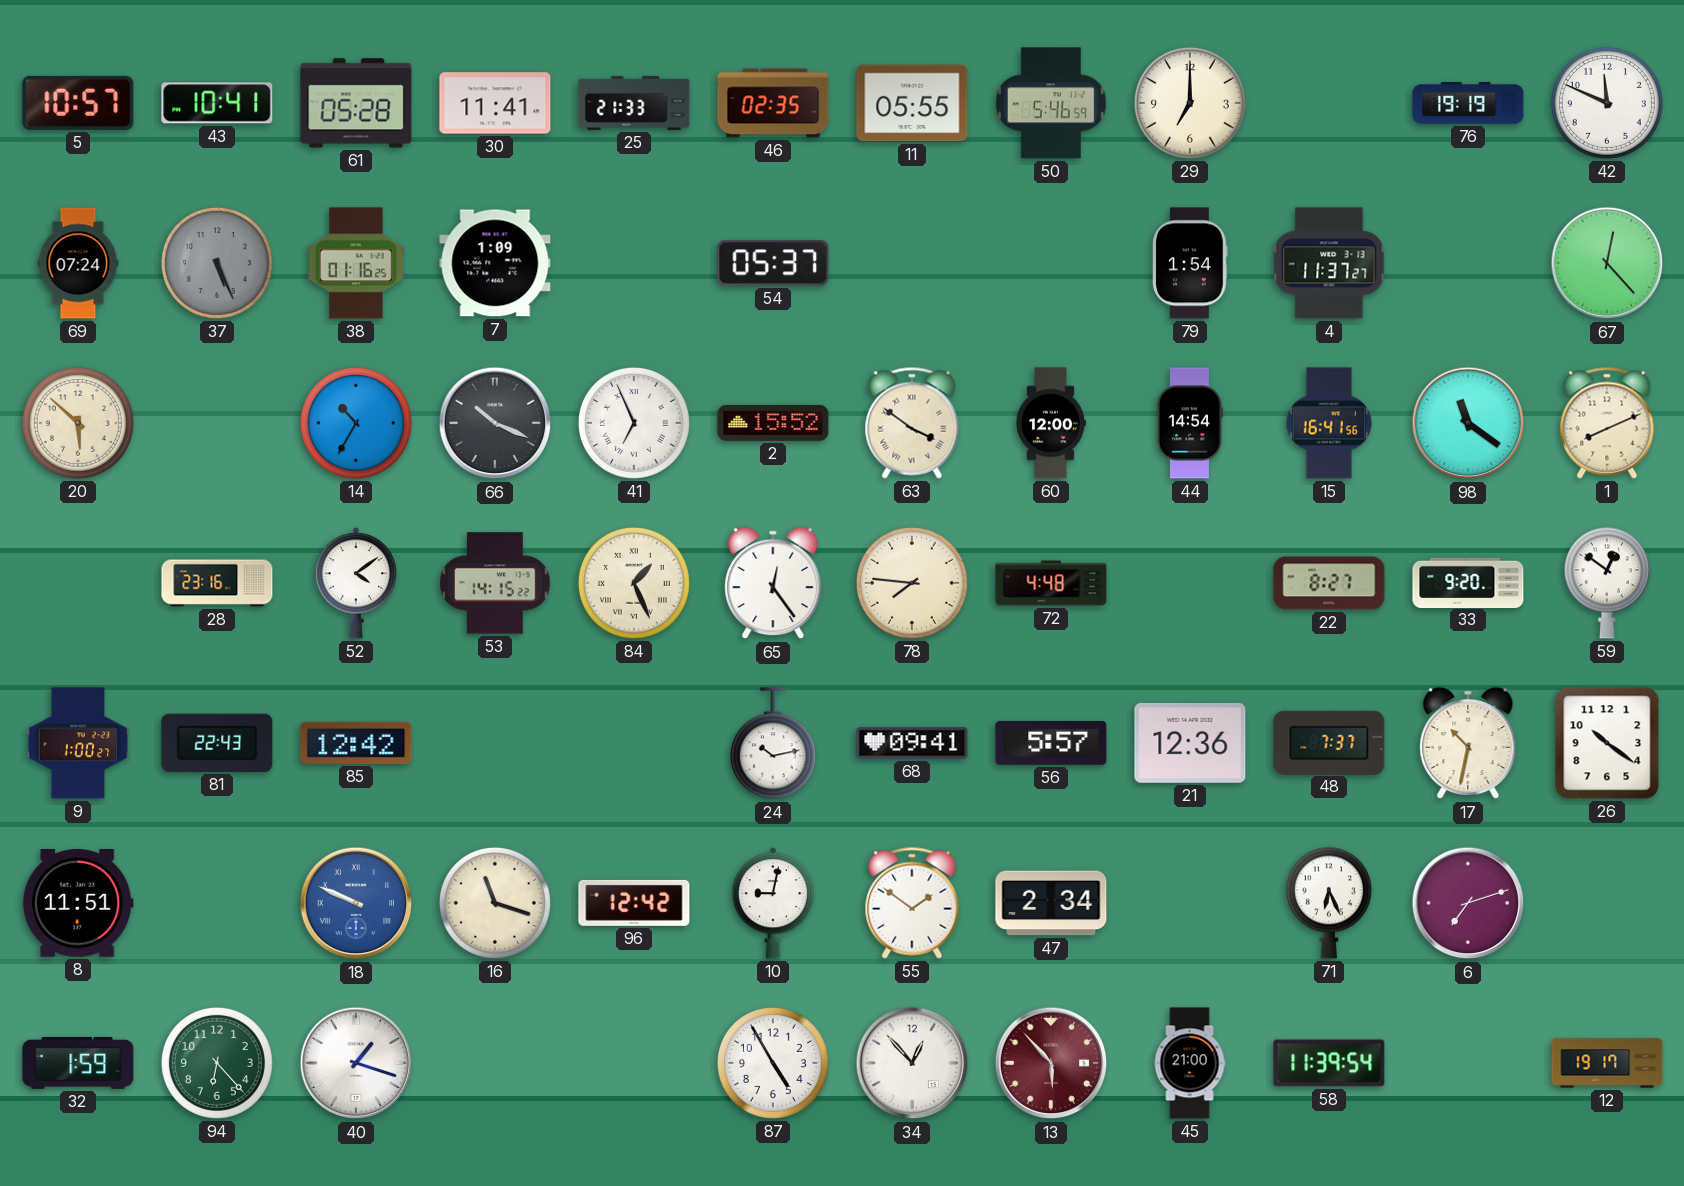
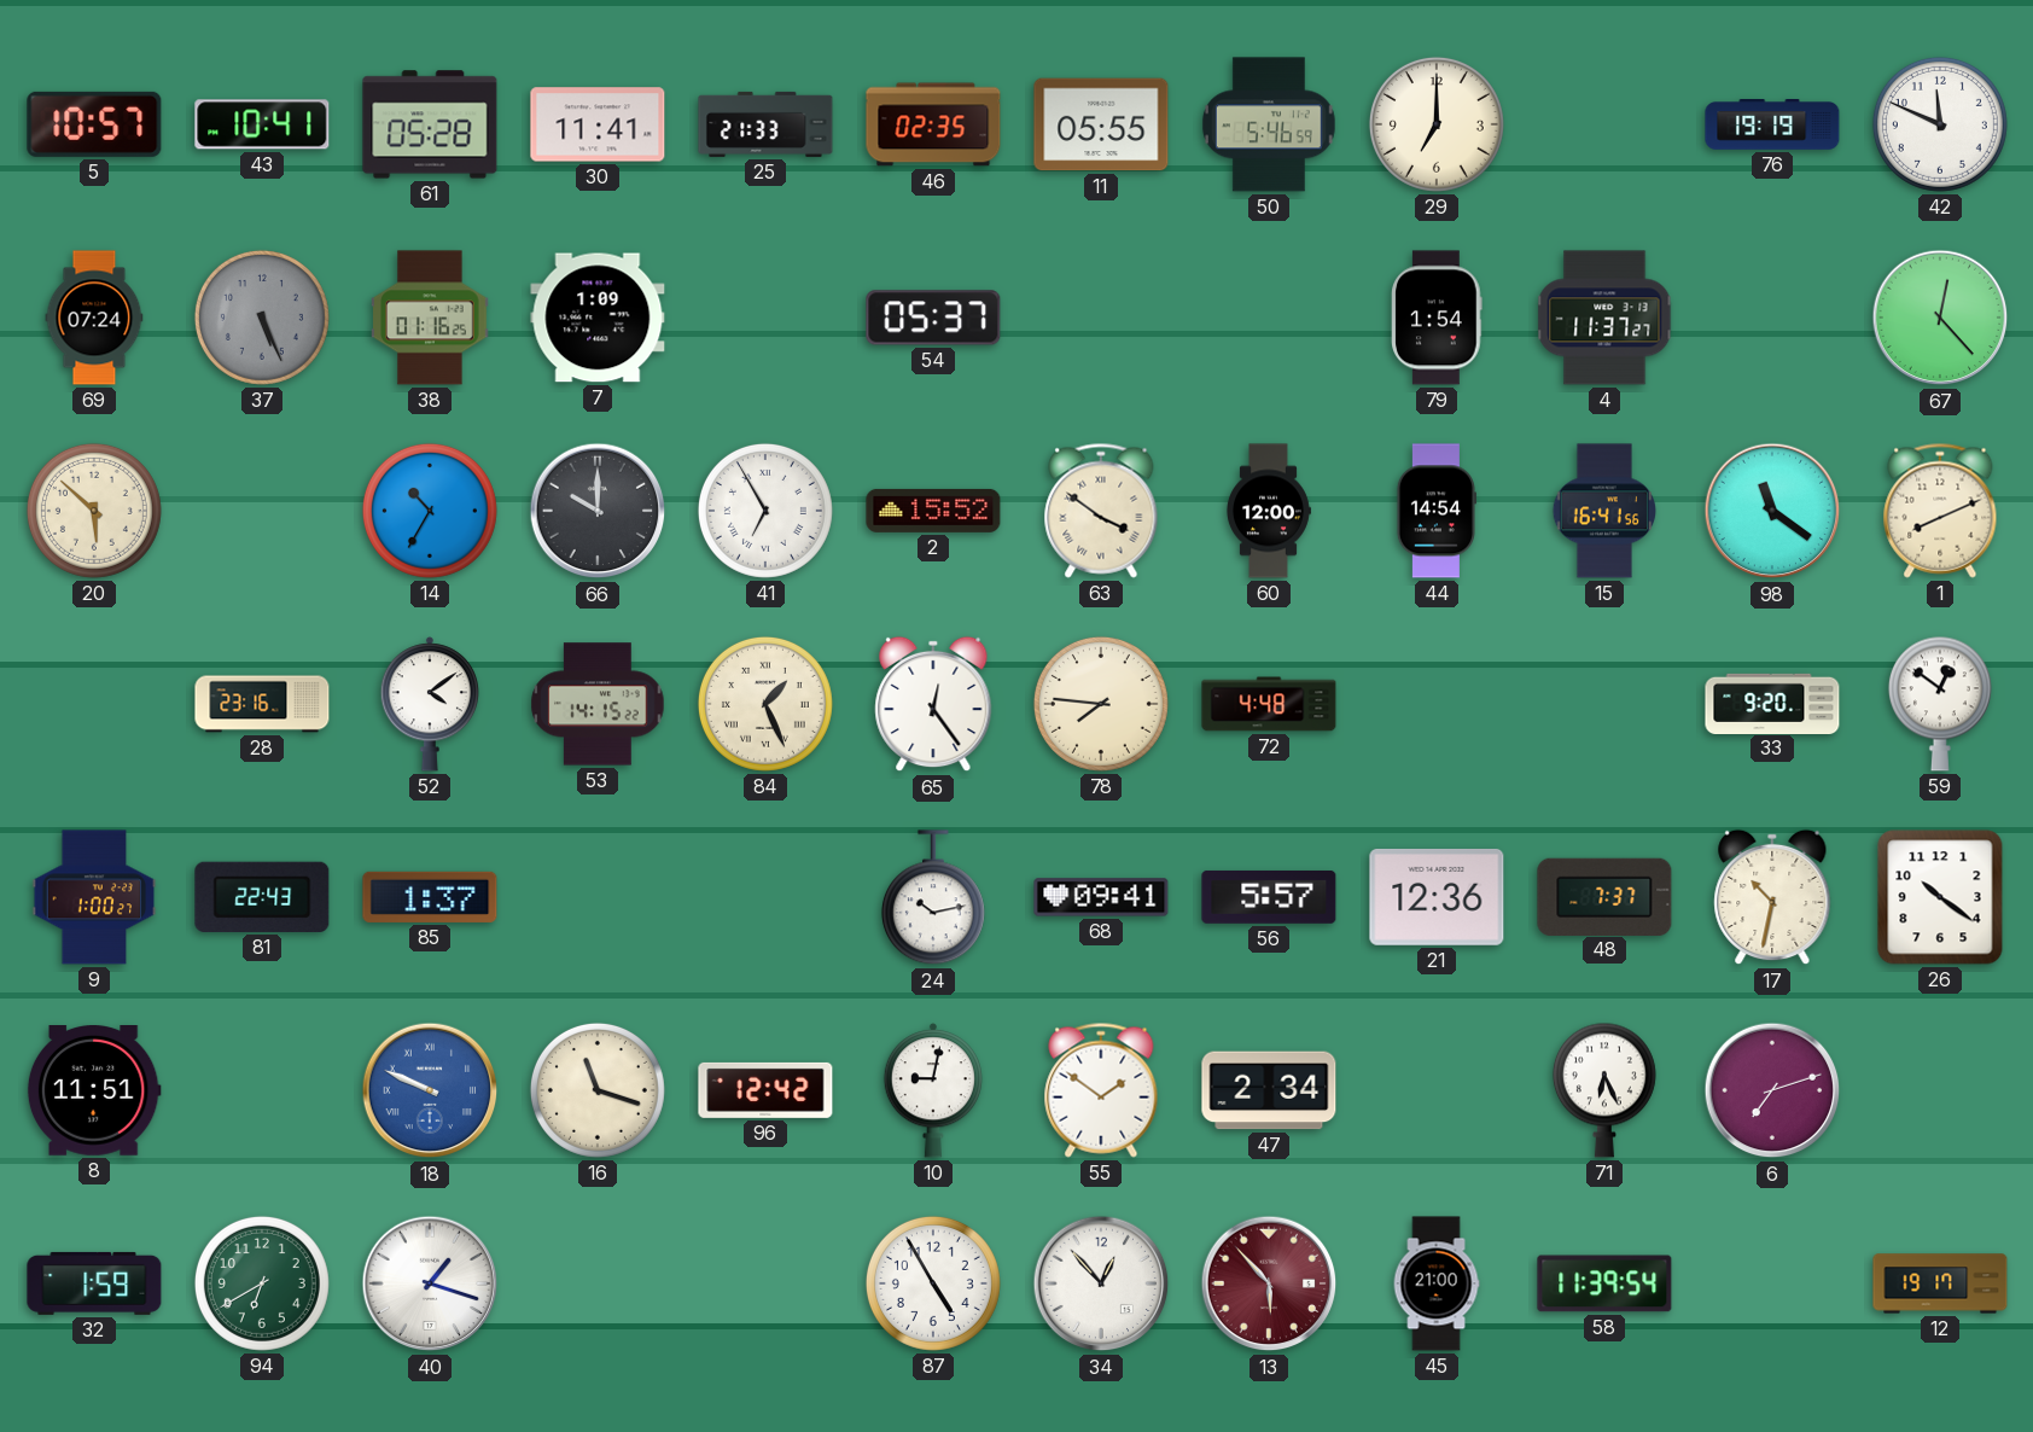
66: 10:19 -> 10:00
41: 6:56 -> 6:55
22: 8:27 -> none
85: 12:42 -> 1:37
94: 6:23 -> 6:40
